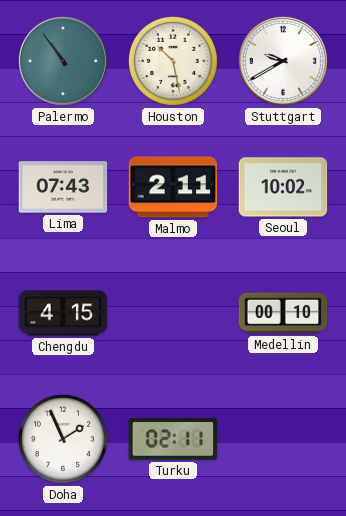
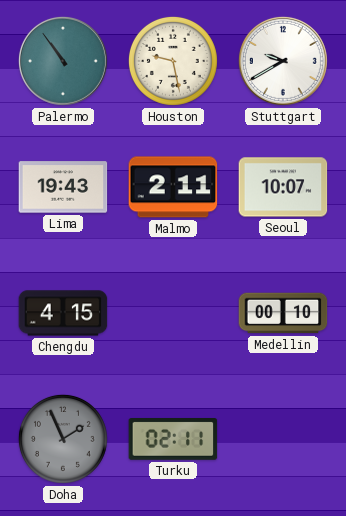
Houston: 10:28 -> 9:28
Lima: 07:43 -> 19:43
Seoul: 10:02 -> 10:07
Doha dial: white -> grey
